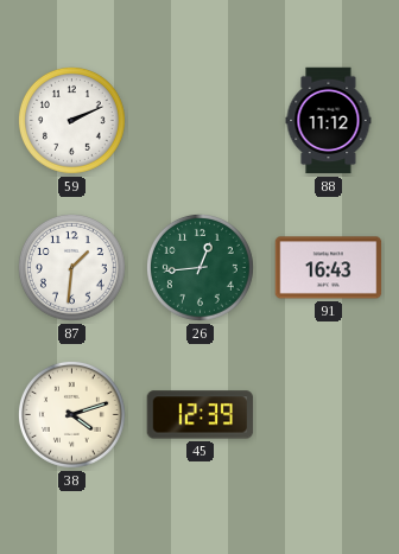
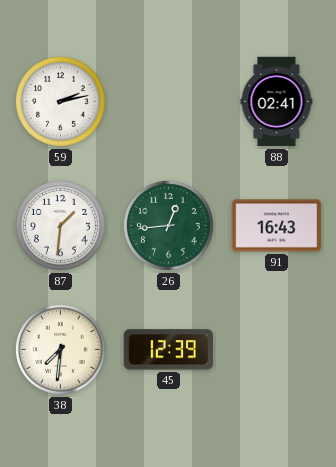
59: 2:11 -> 2:13
88: 11:12 -> 02:41
38: 4:12 -> 7:31
